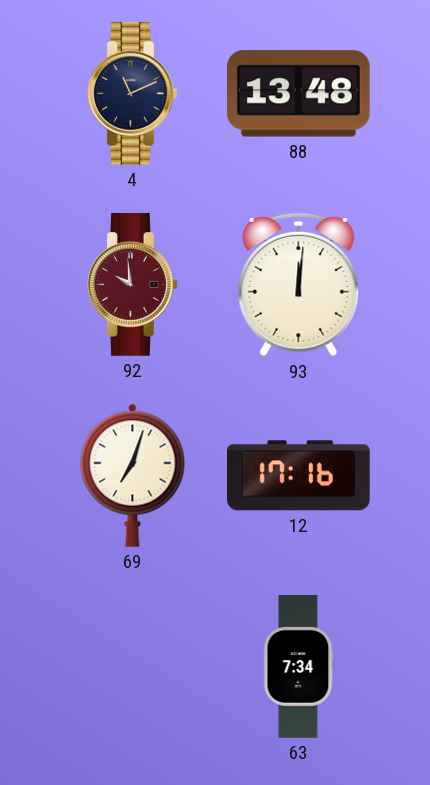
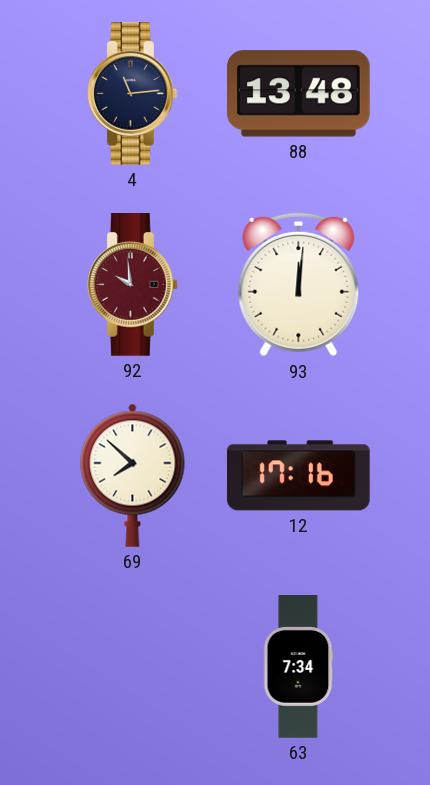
4: 11:11 -> 11:14
69: 7:03 -> 7:52
